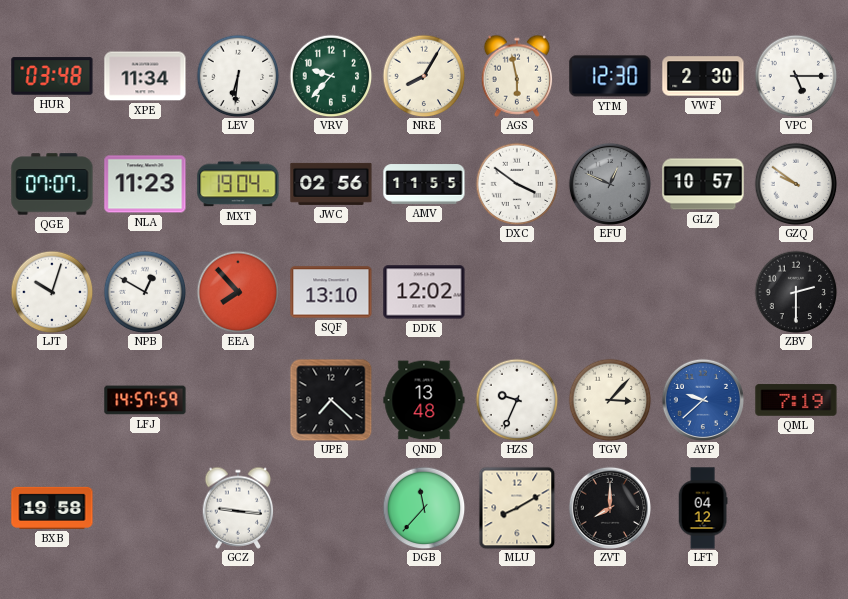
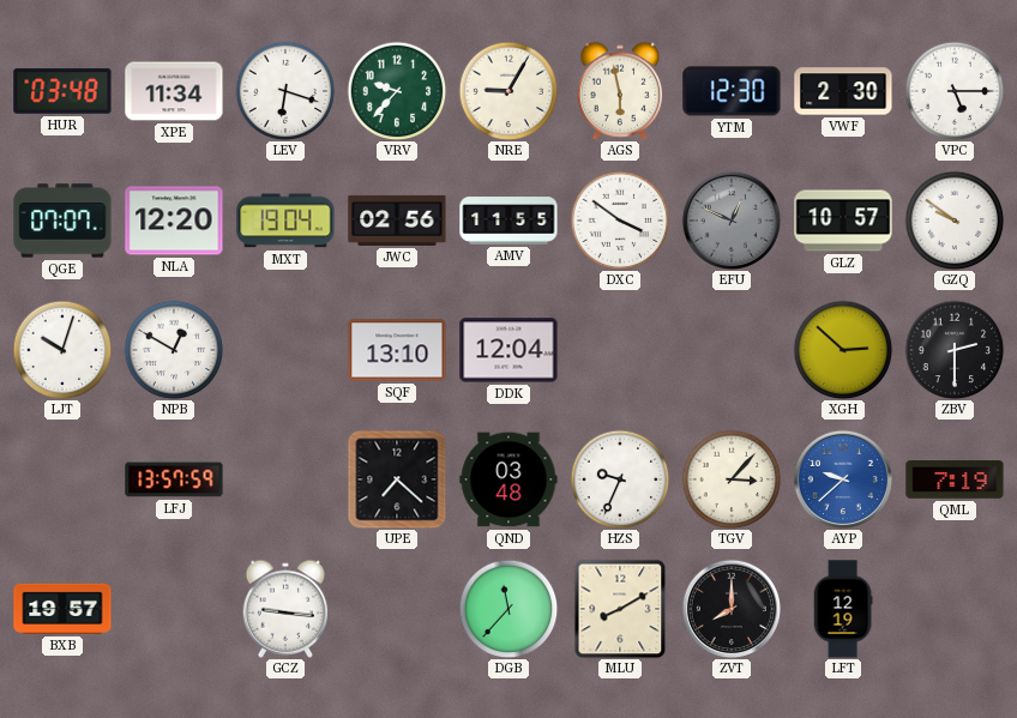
LEV: 6:31 -> 6:18
NRE: 8:05 -> 9:05
NLA: 11:23 -> 12:20
EEA: 7:53 -> none
DDK: 12:02 -> 12:04
XGH: none -> 2:52
LFJ: 14:57 -> 13:57
QND: 13:48 -> 03:48
BXB: 19:58 -> 19:57
LFT: 04:12 -> 12:19
